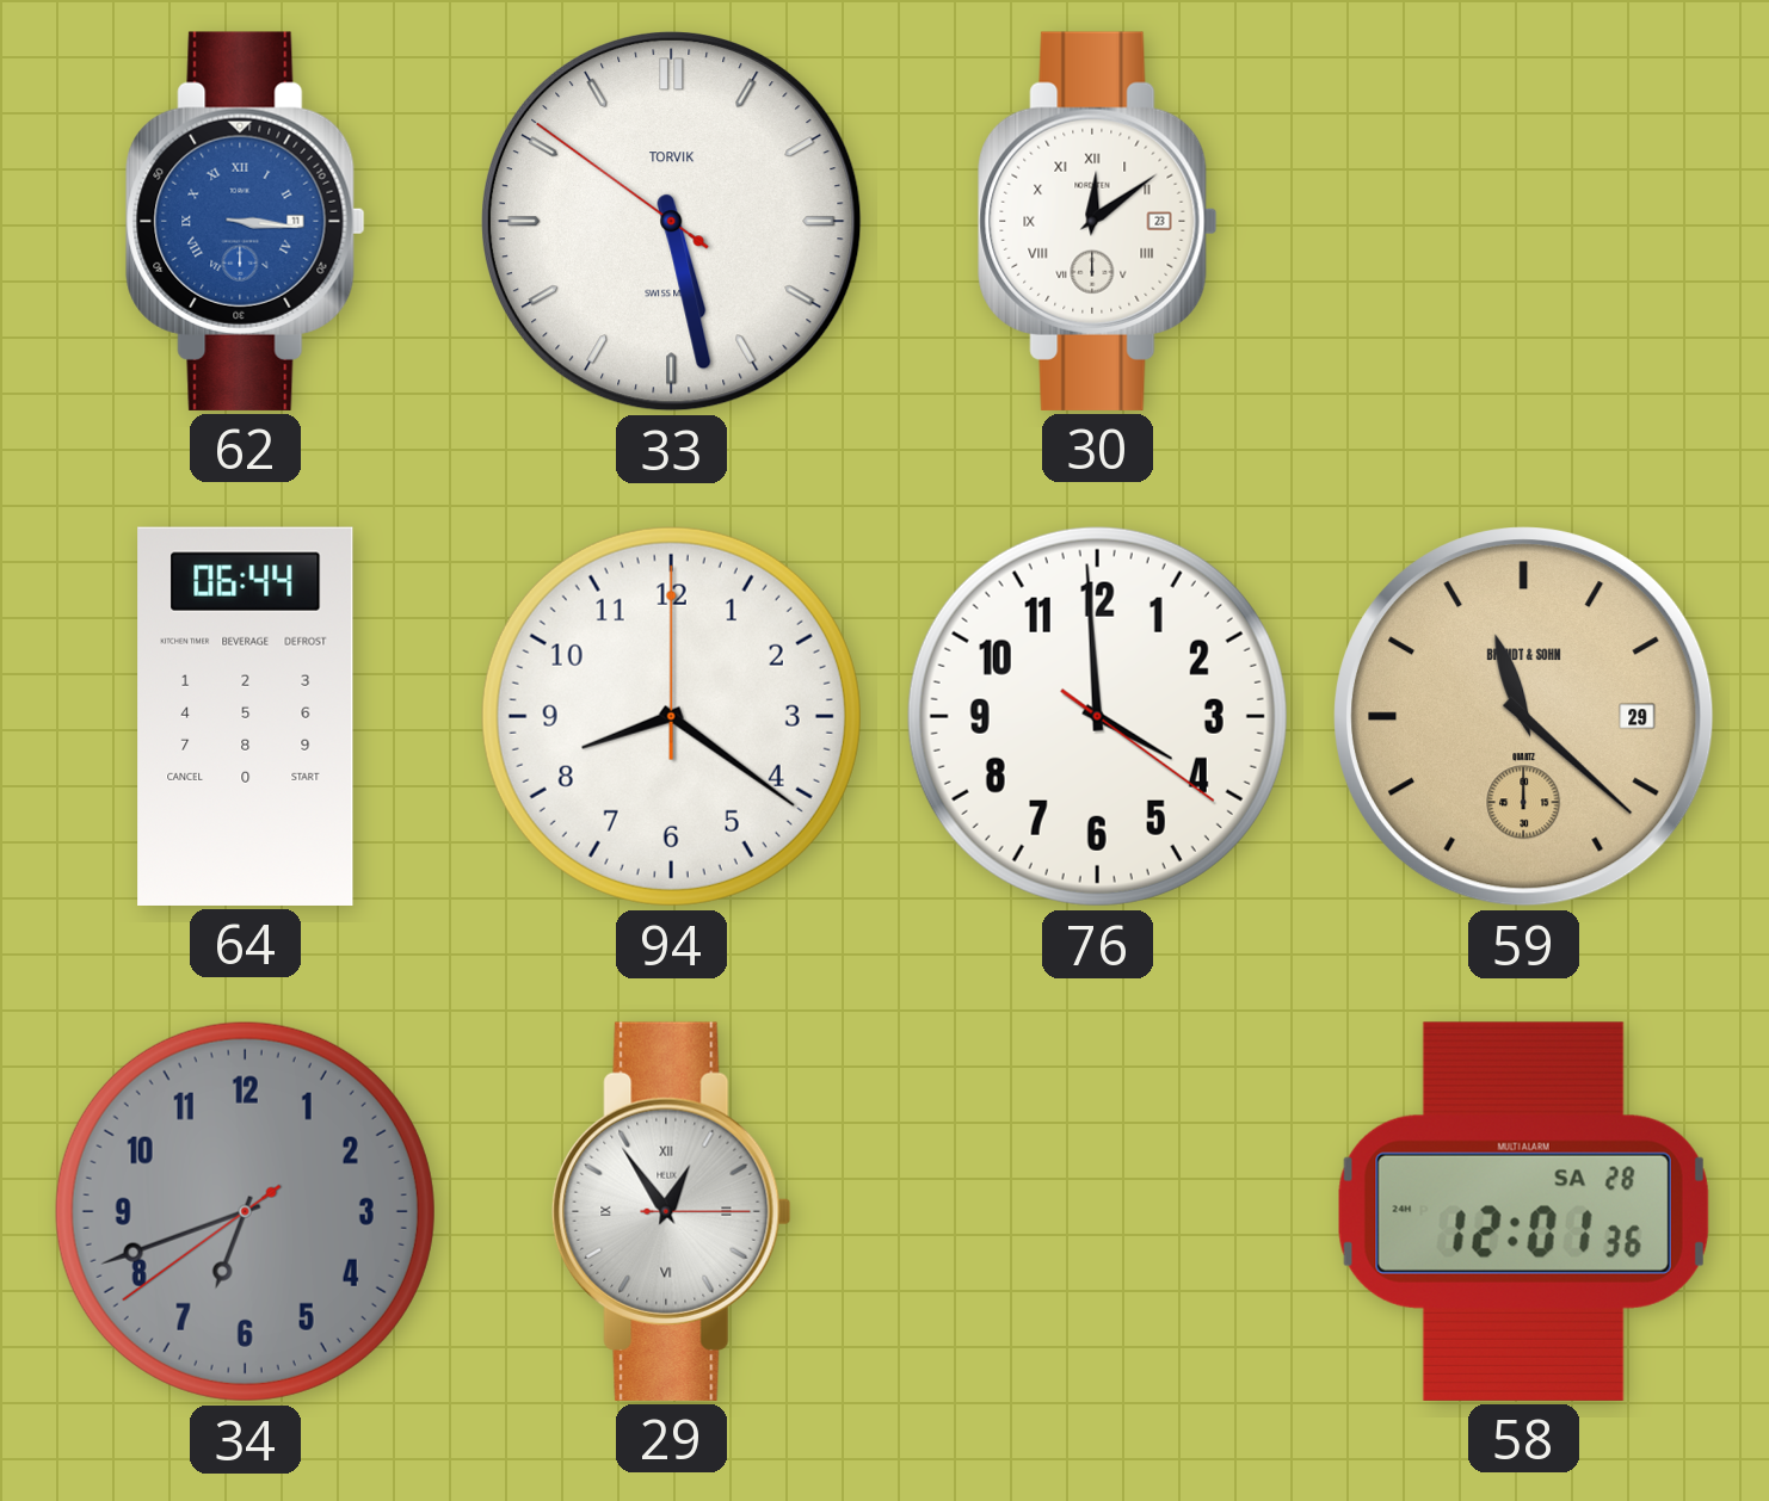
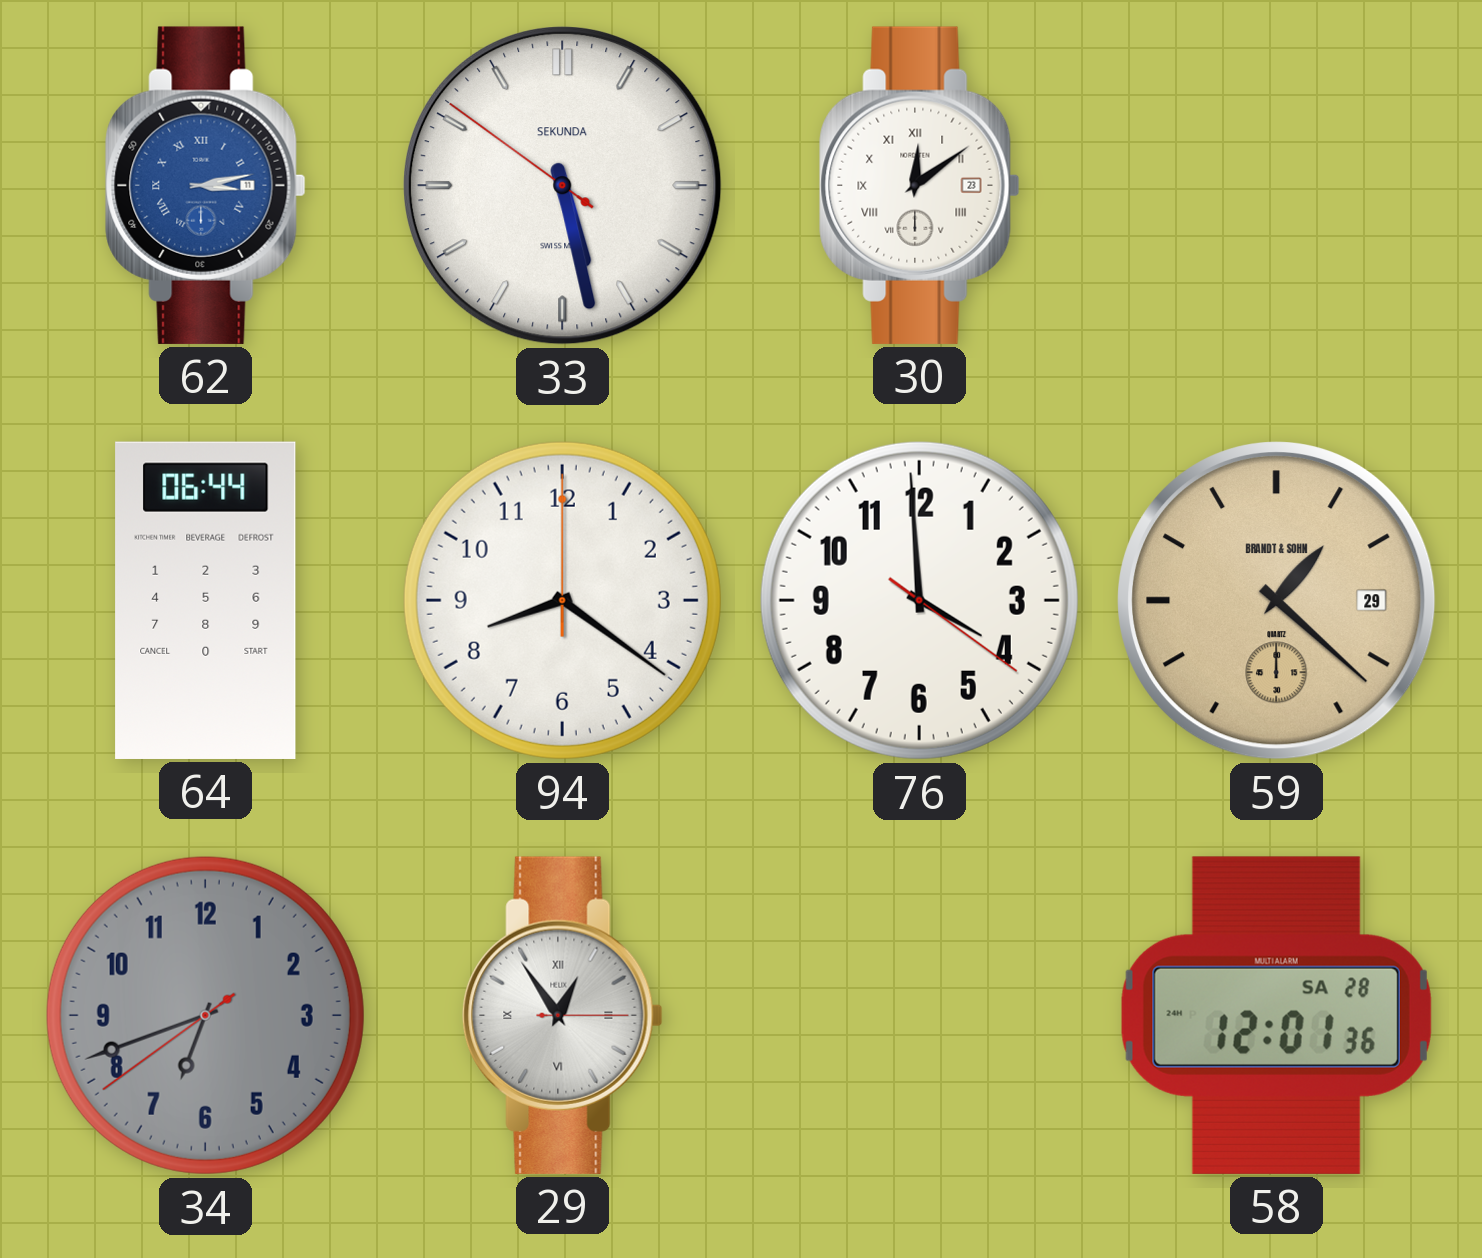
62: 3:16 -> 3:13
33 brand: TORVIK -> SEKUNDA
59: 11:22 -> 1:22
